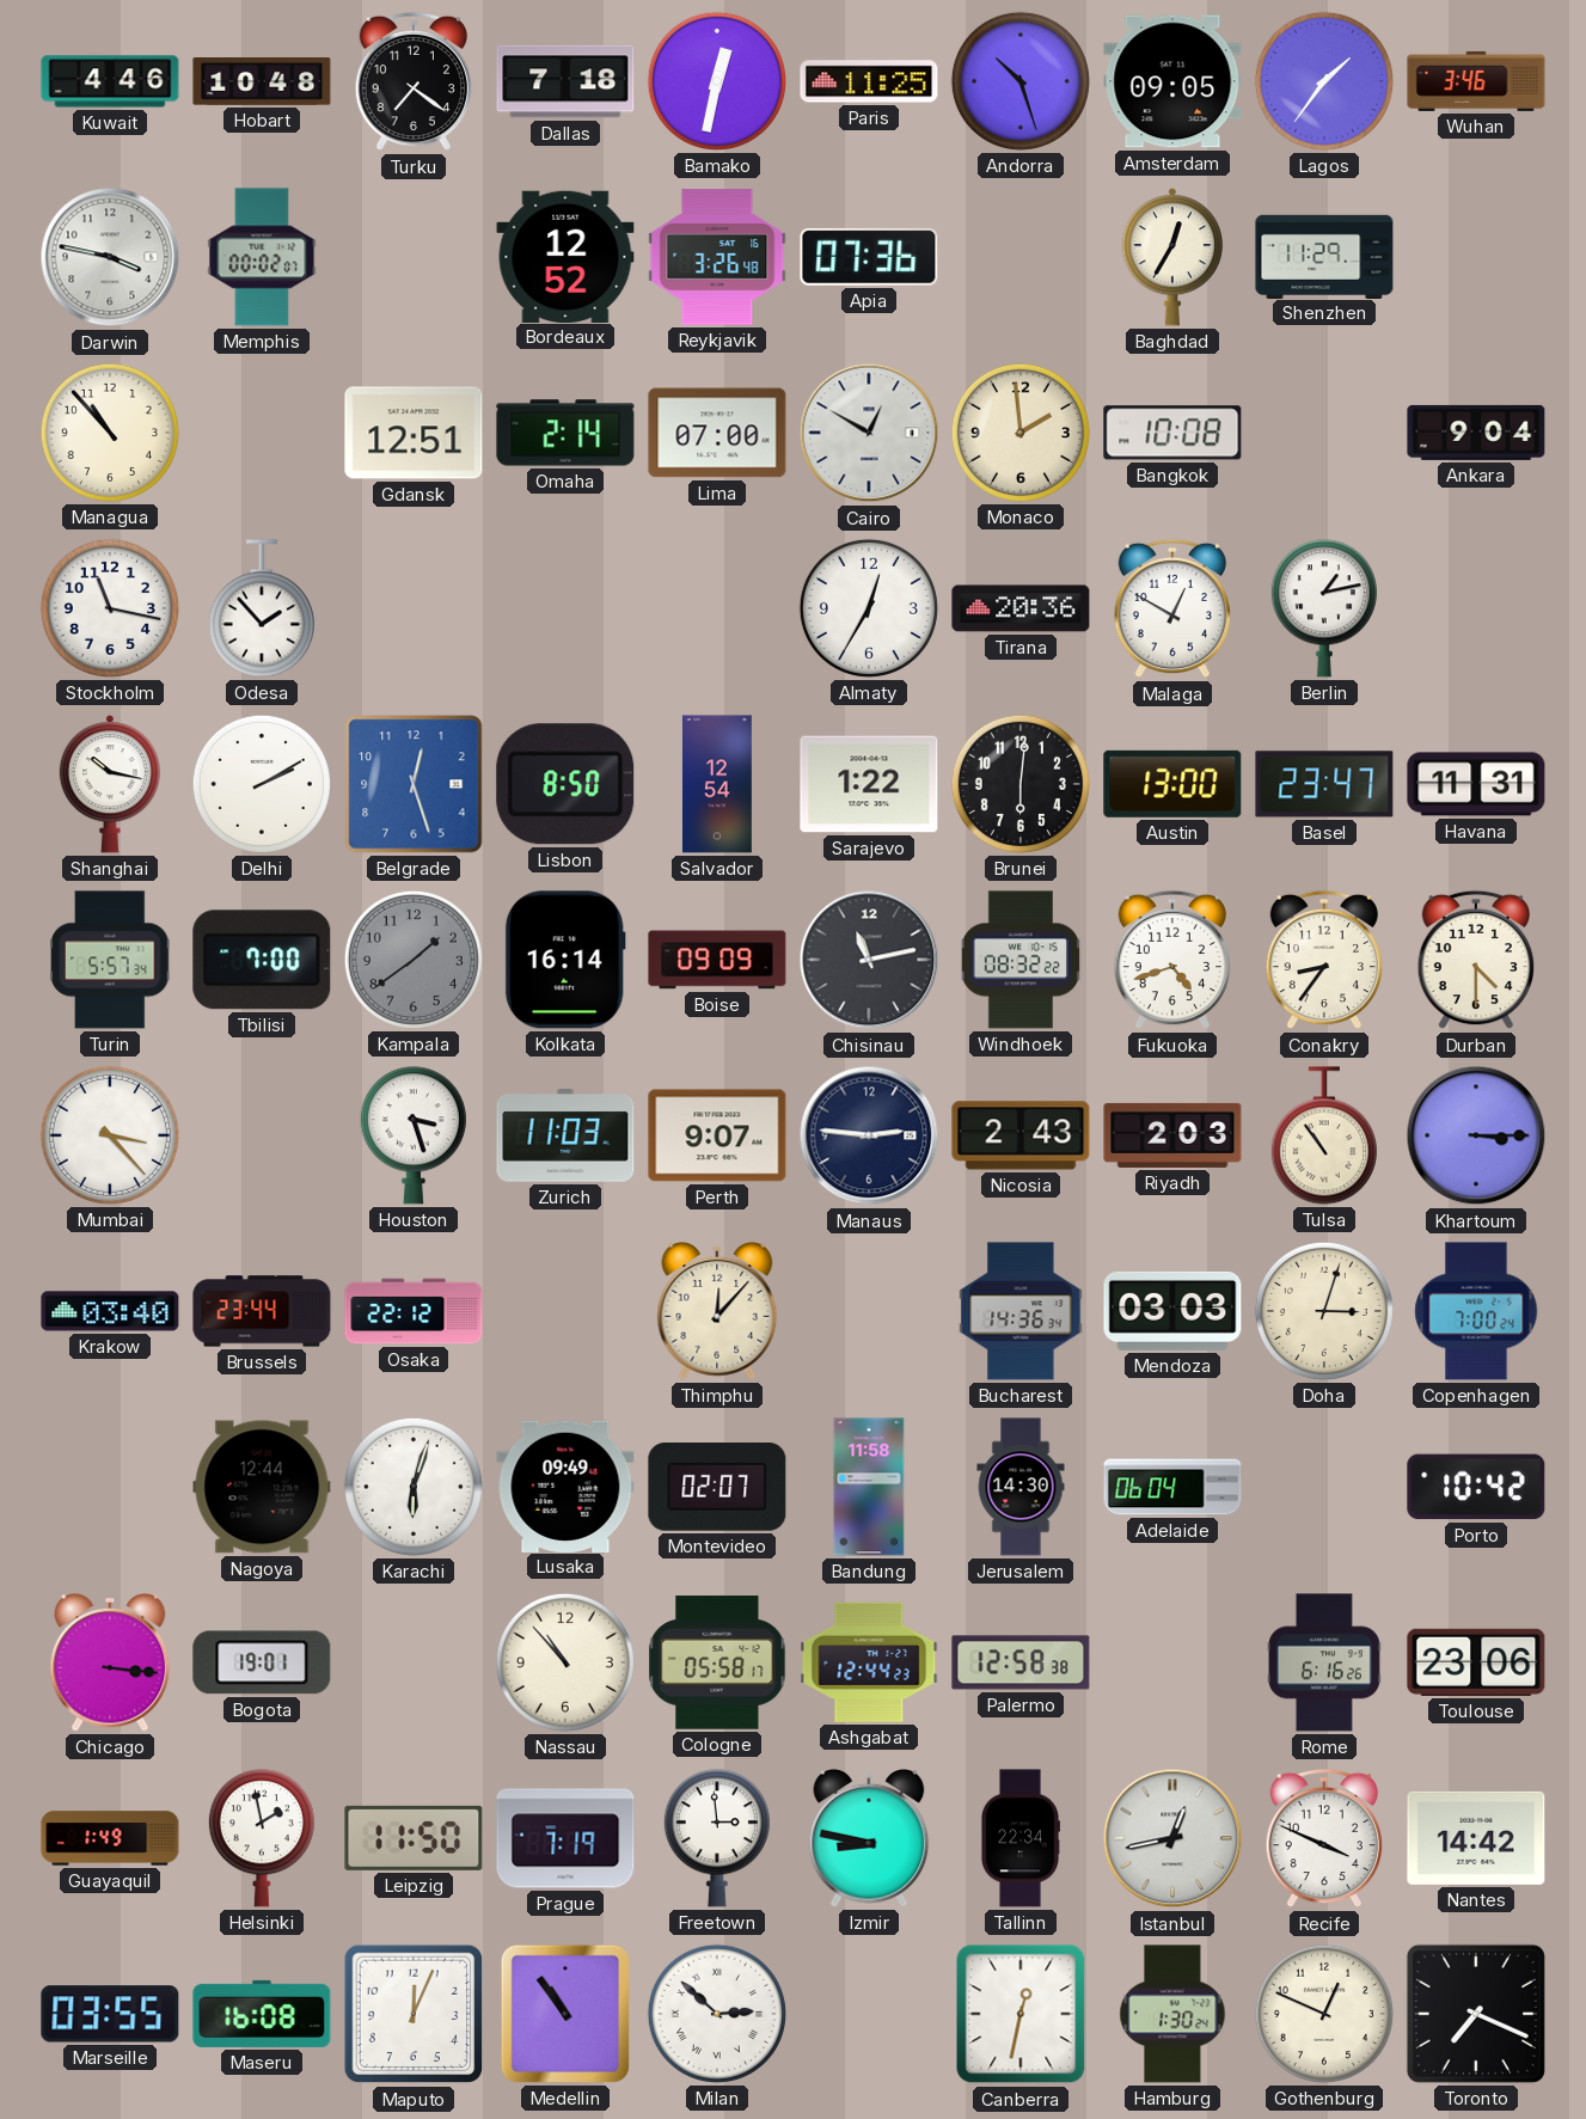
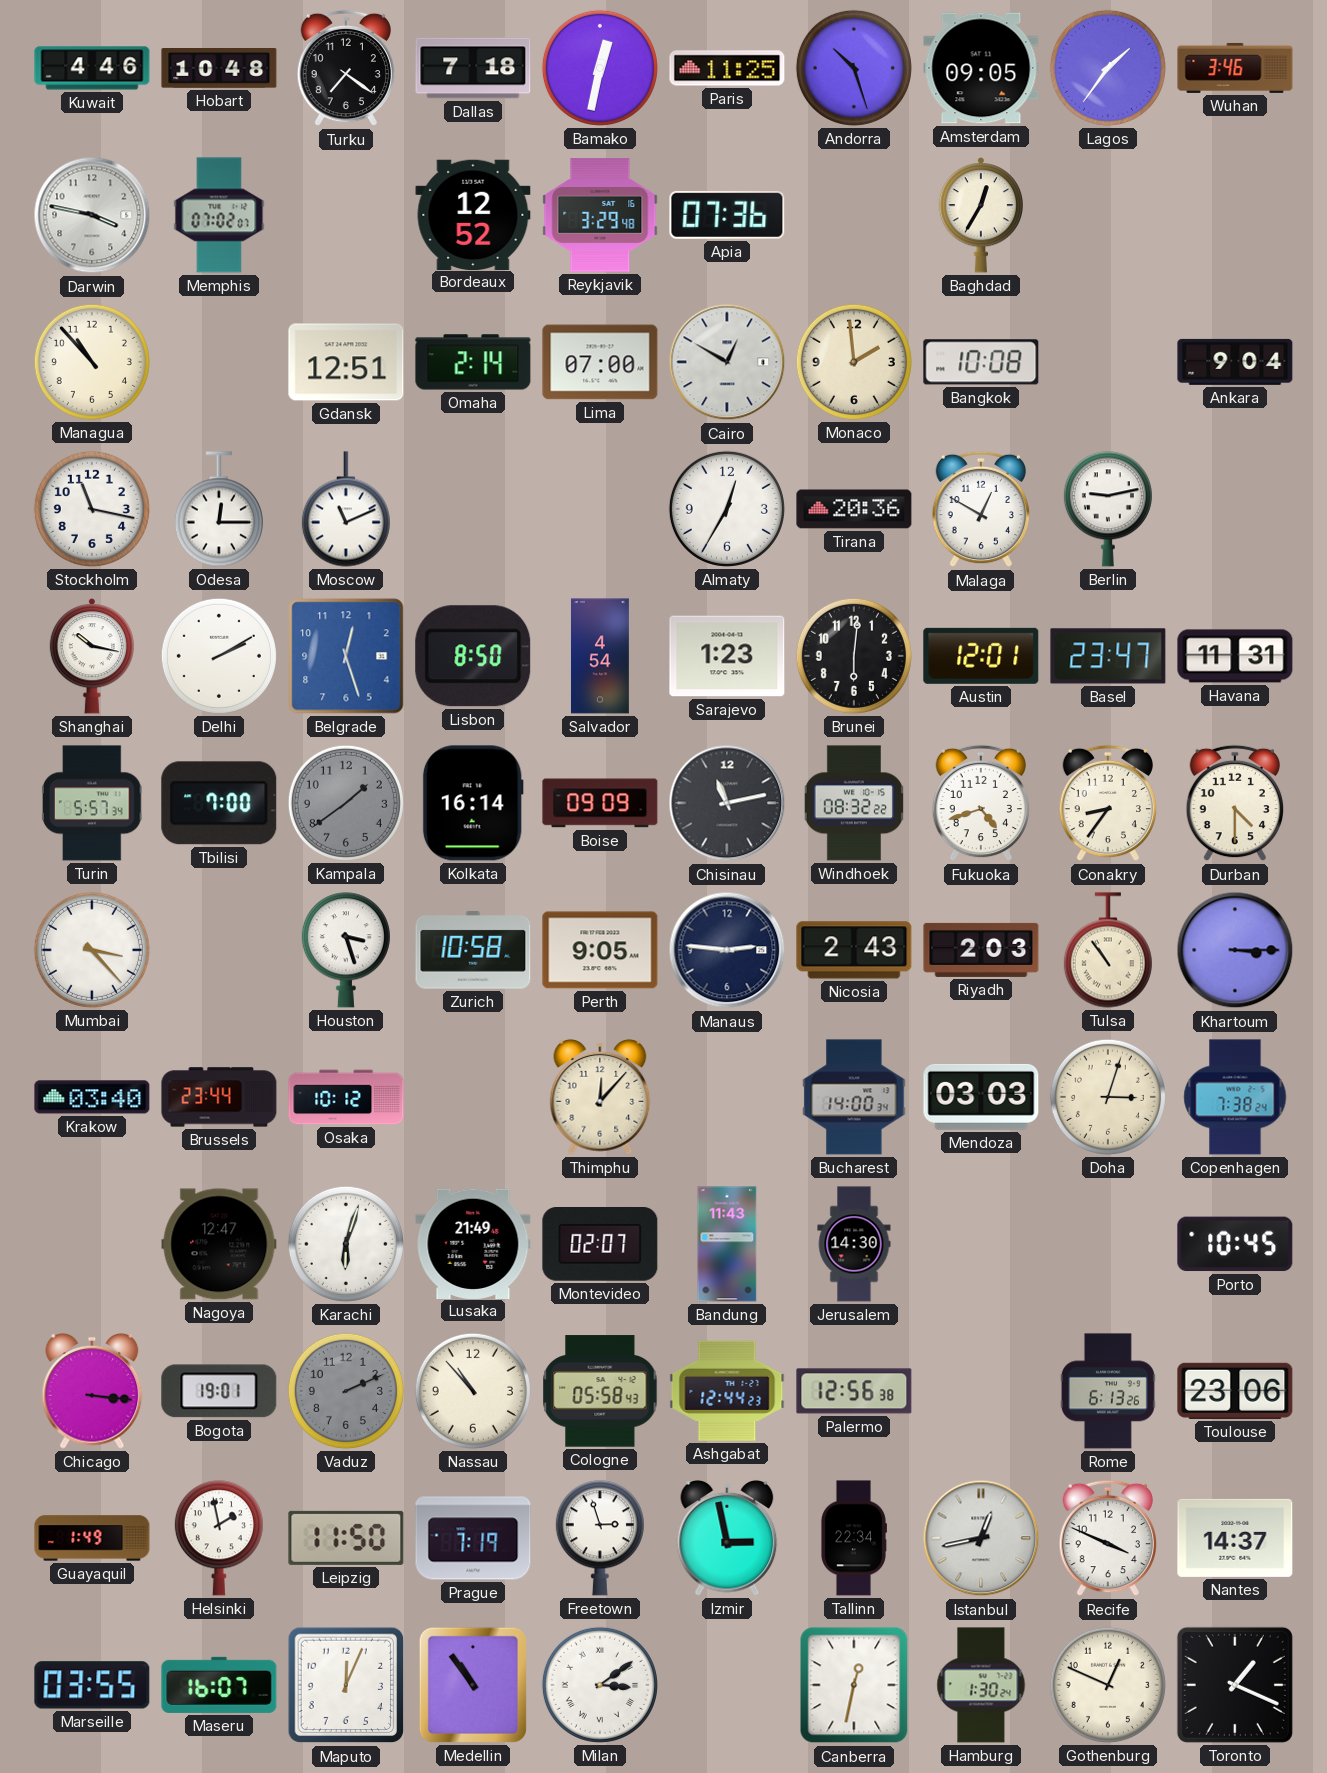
Memphis: 00:02 -> 07:02
Reykjavik: 3:26 -> 3:29
Shenzhen: 11:29 -> none
Odesa: 1:53 -> 12:15
Moscow: none -> 11:11
Berlin: 1:13 -> 9:13
Salvador: 12:54 -> 4:54
Sarajevo: 1:22 -> 1:23
Austin: 13:00 -> 12:01
Zurich: 11:03 -> 10:58
Perth: 9:07 -> 9:05
Osaka: 22:12 -> 10:12
Bucharest: 14:36 -> 14:00
Copenhagen: 7:00 -> 7:38
Nagoya: 12:44 -> 12:47
Lusaka: 09:49 -> 21:49
Bandung: 11:58 -> 11:43
Adelaide: 06:04 -> none
Porto: 10:42 -> 10:45
Vaduz: none -> 2:11
Cologne: 05:58:17 -> 05:58:43
Palermo: 12:58 -> 12:56
Rome: 6:16 -> 6:13
Freetown: 2:59 -> 2:57
Izmir: 8:47 -> 2:58
Nantes: 14:42 -> 14:37
Maseru: 16:08 -> 16:07
Milan: 2:52 -> 3:09
Toronto: 7:19 -> 1:19
